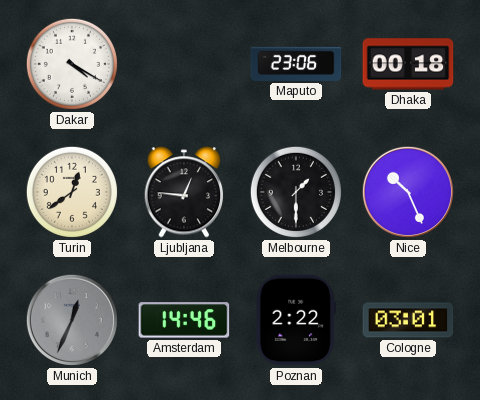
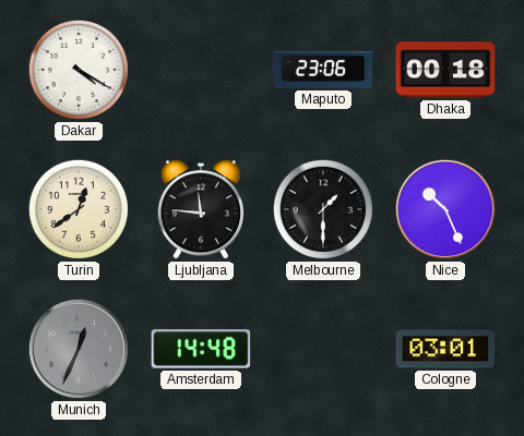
Ljubljana: 12:46 -> 11:46
Amsterdam: 14:46 -> 14:48
Poznan: 2:22 -> none
